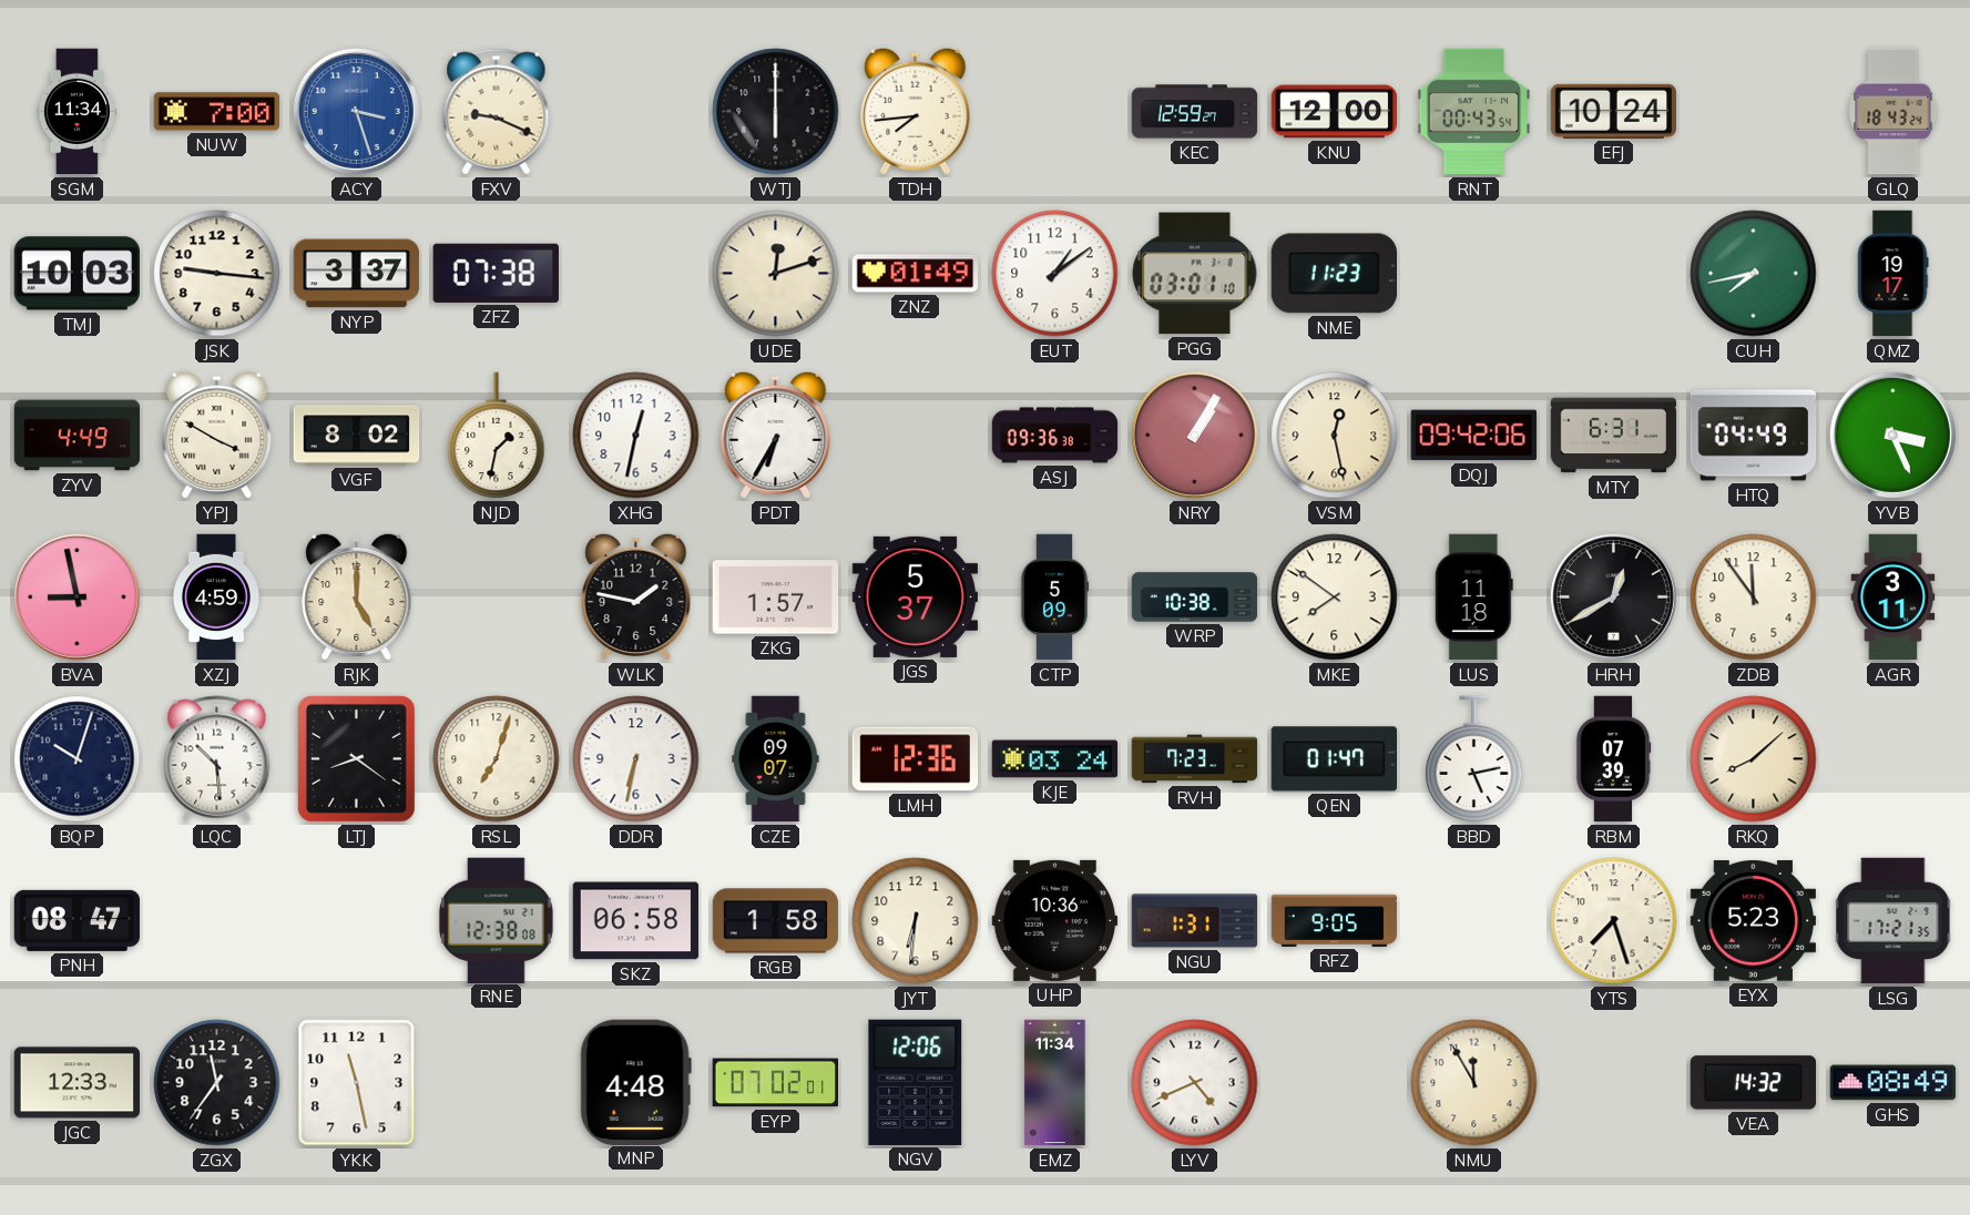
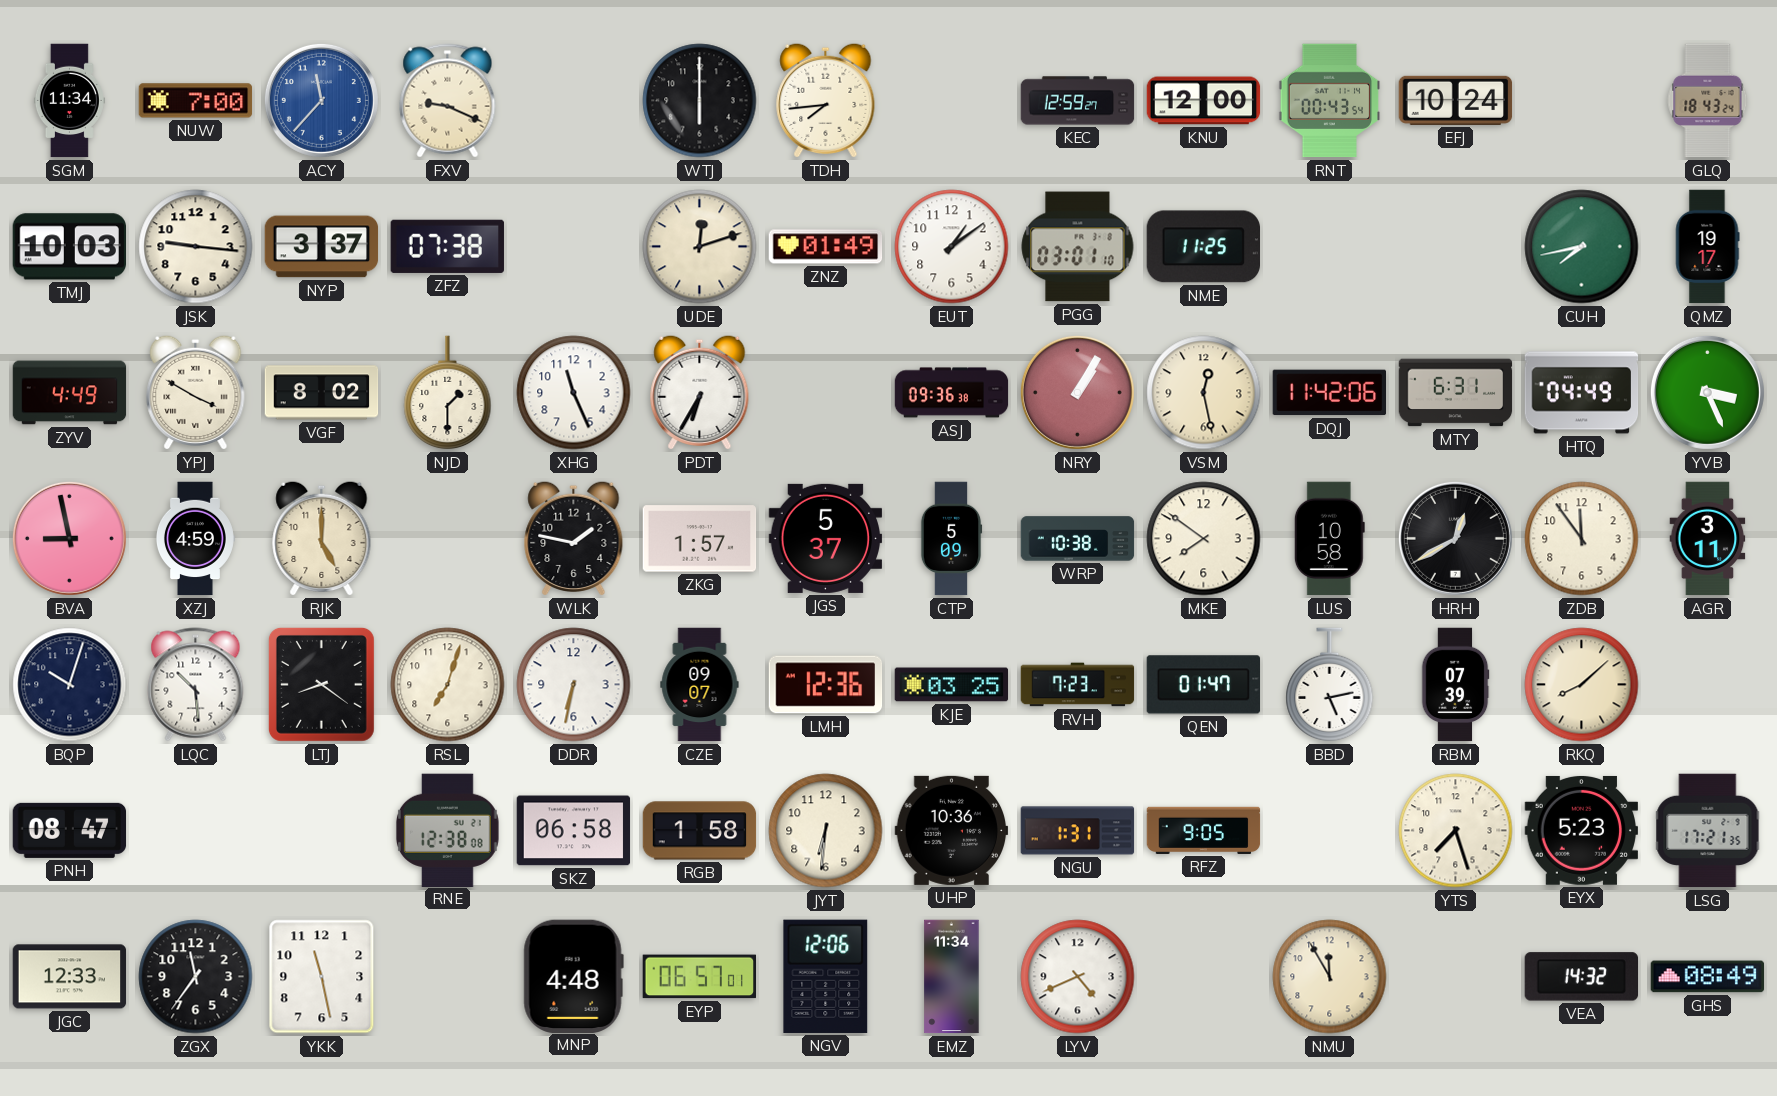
ACY: 3:27 -> 11:37
NME: 11:23 -> 11:25
NJD: 1:32 -> 1:30
XHG: 12:32 -> 11:26
DQJ: 09:42 -> 11:42
LUS: 11:18 -> 10:58
KJE: 03:24 -> 03:25
EYP: 07:02 -> 06:57
